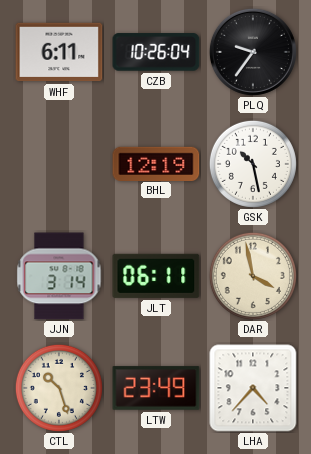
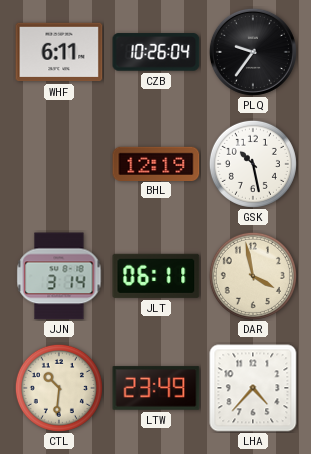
CTL: 10:27 -> 10:31
